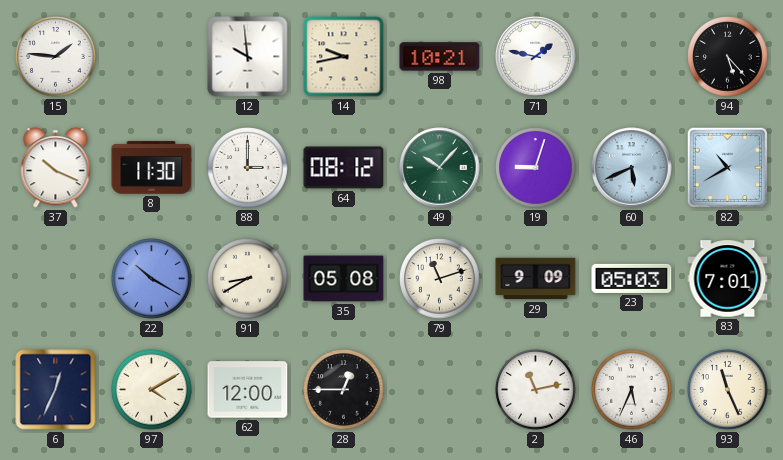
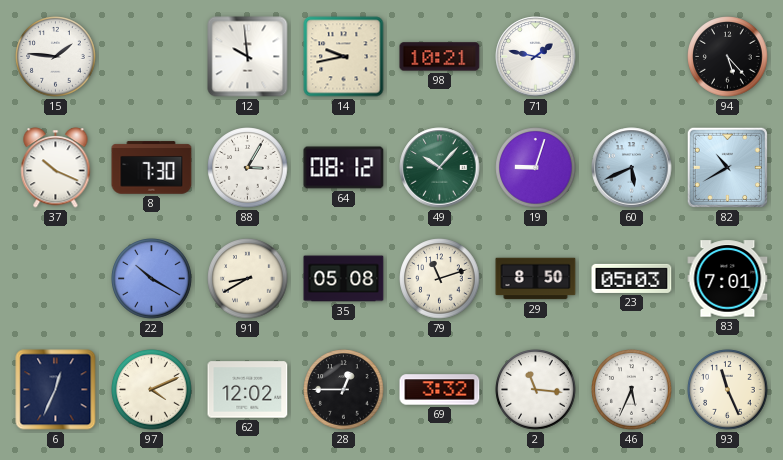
8: 11:30 -> 7:30
88: 3:00 -> 3:05
29: 9:09 -> 8:50
97: 4:10 -> 4:11
62: 12:00 -> 12:02
69: none -> 3:32
2: 11:13 -> 11:16
